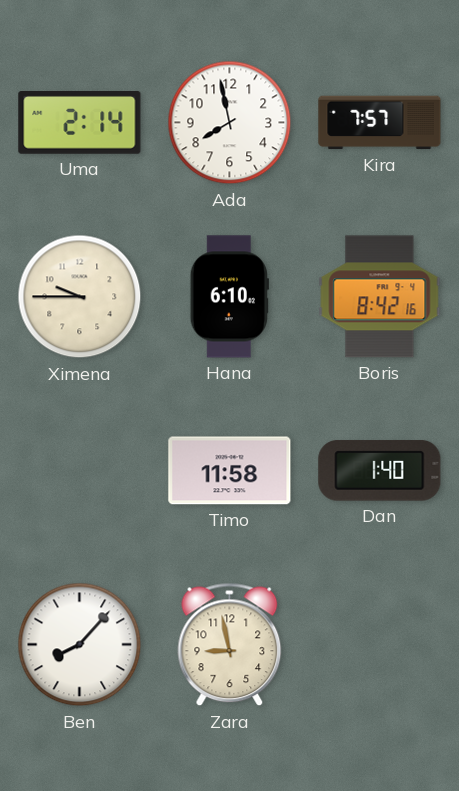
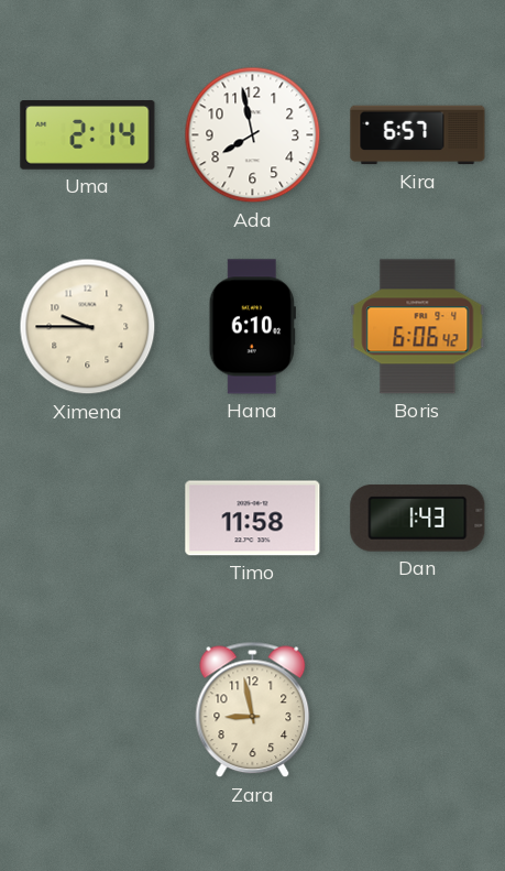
Kira: 7:57 -> 6:57
Boris: 8:42 -> 6:06
Dan: 1:40 -> 1:43
Ben: 8:07 -> none
